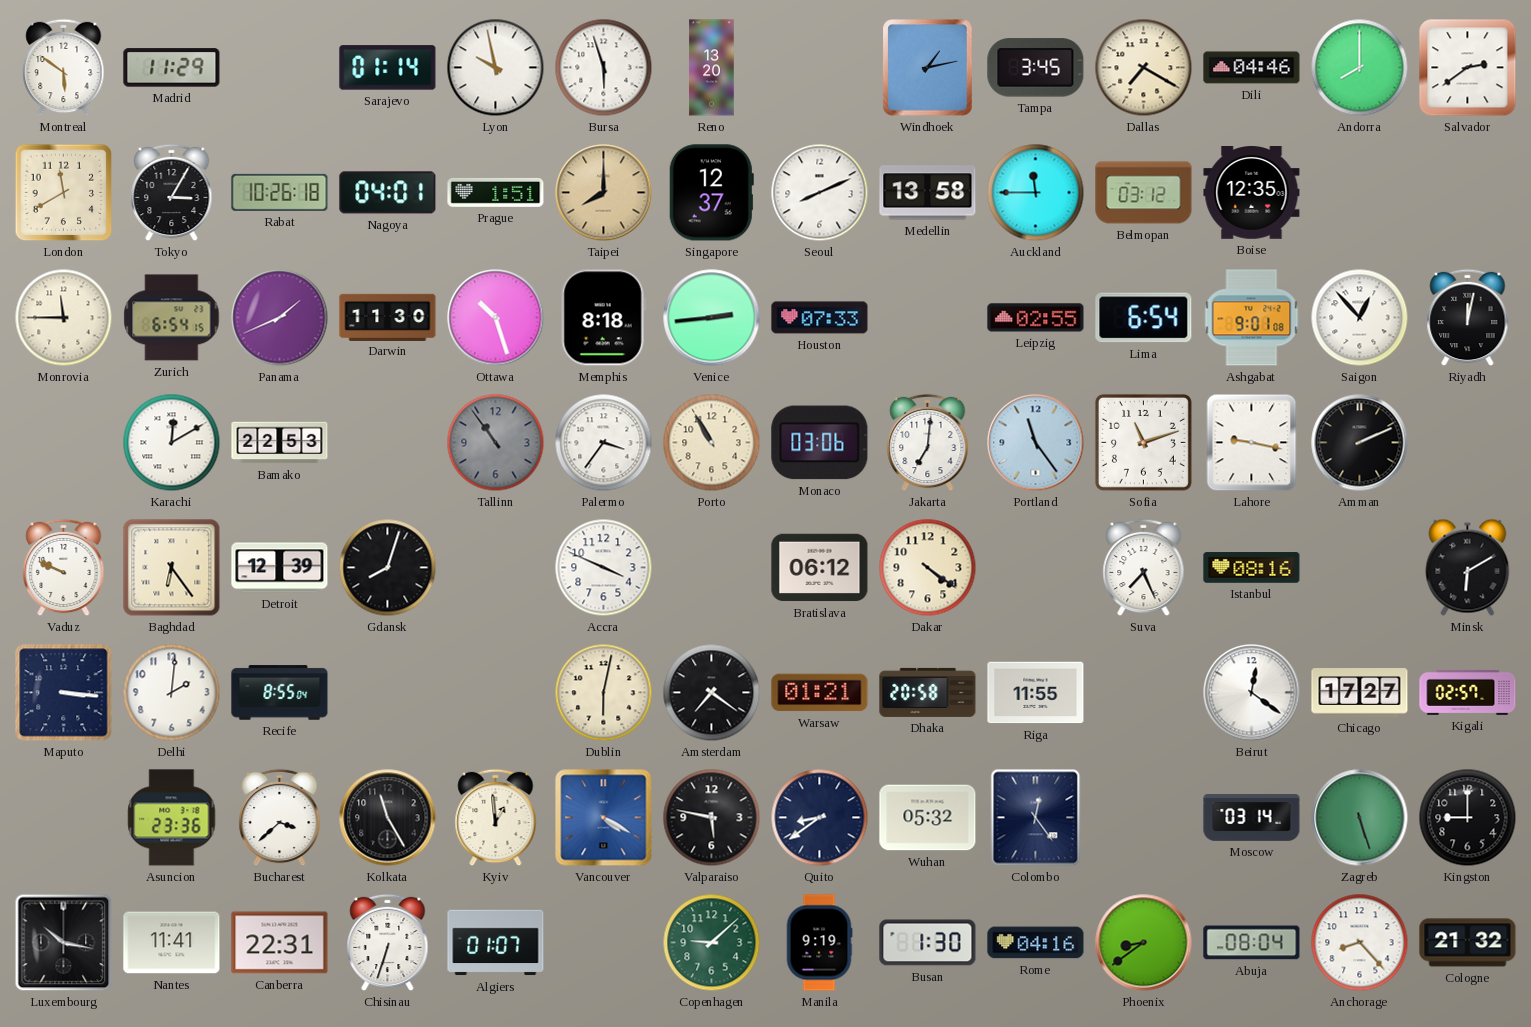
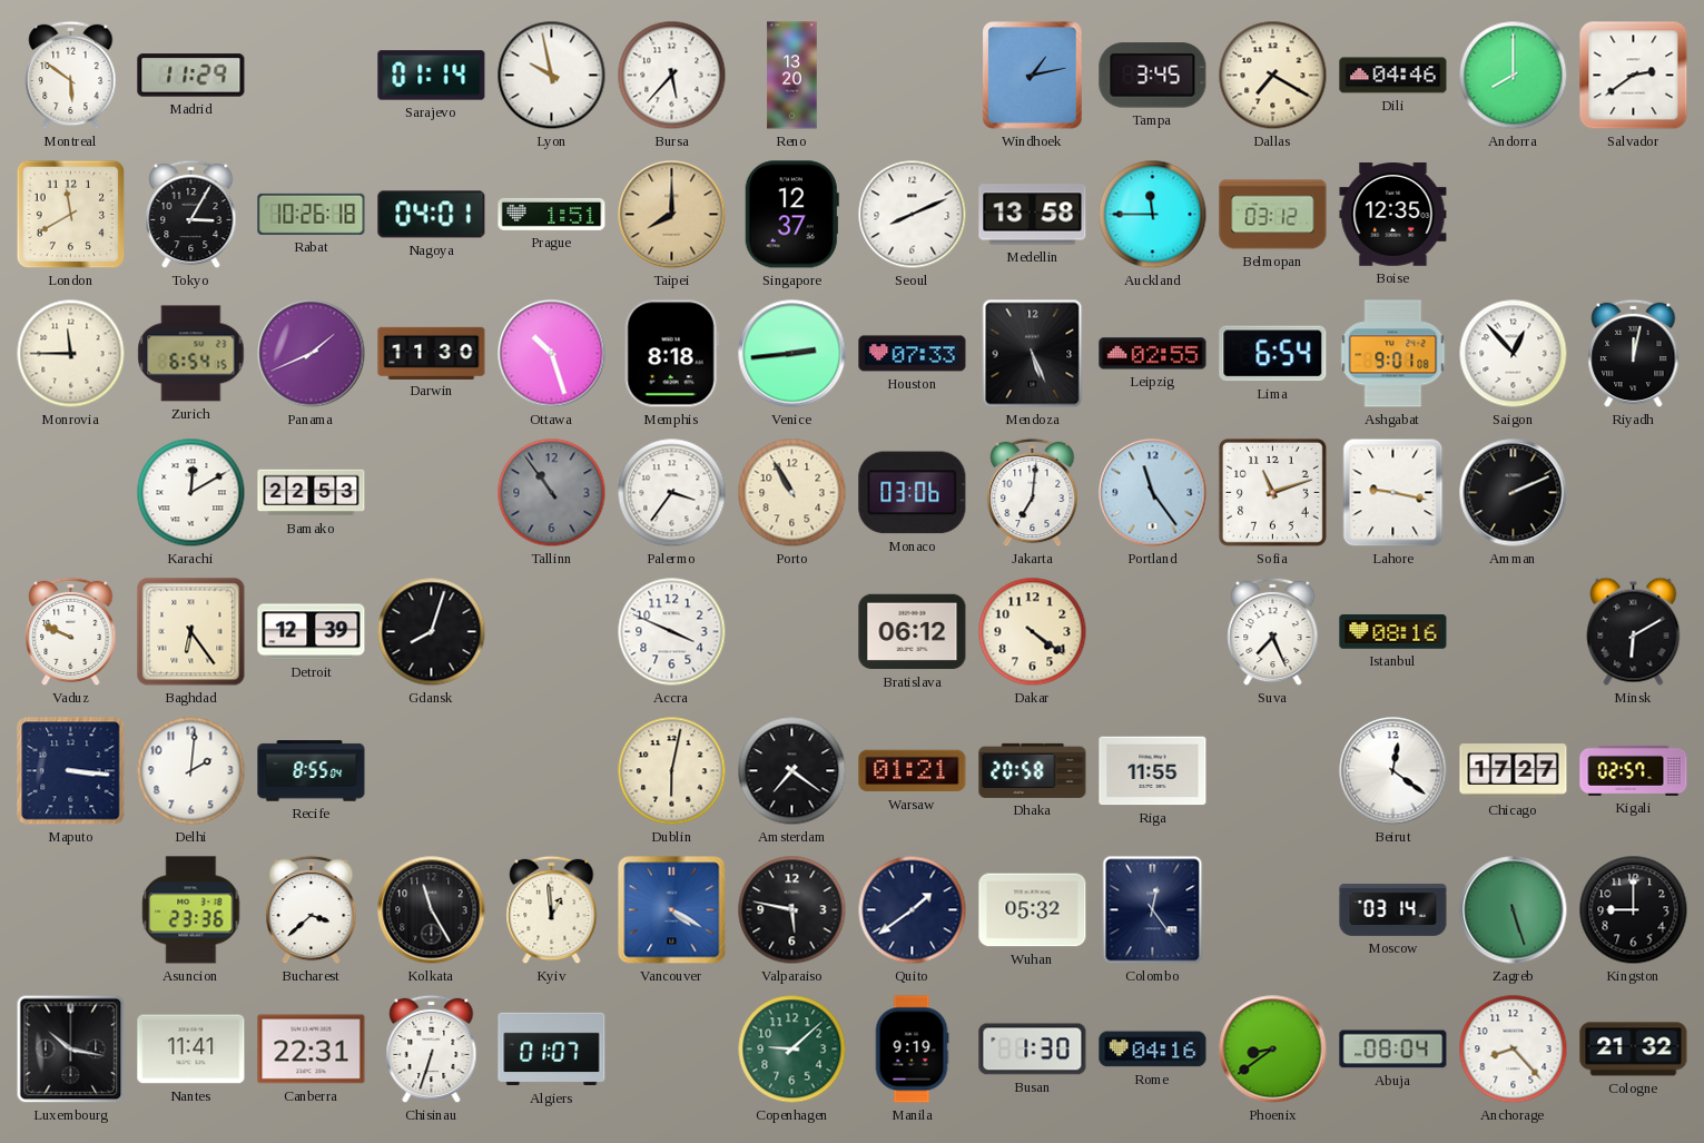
Bursa: 5:57 -> 5:37
Mendoza: none -> 5:26
Quito: 8:39 -> 1:39
